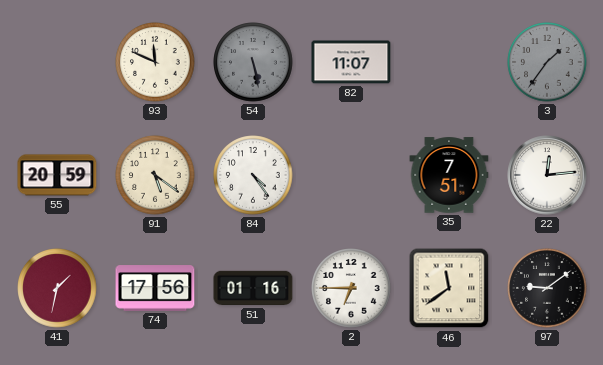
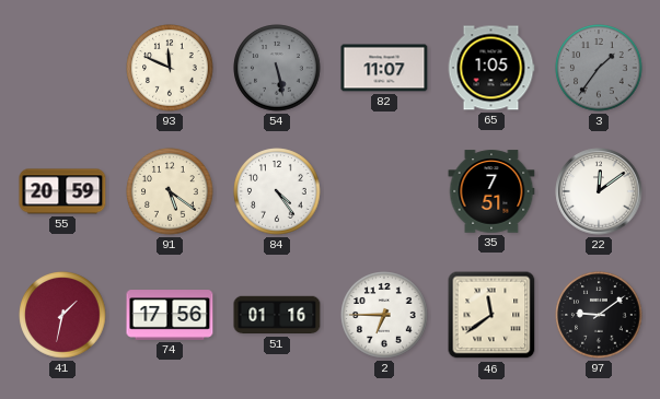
65: none -> 1:05
22: 12:14 -> 12:09
